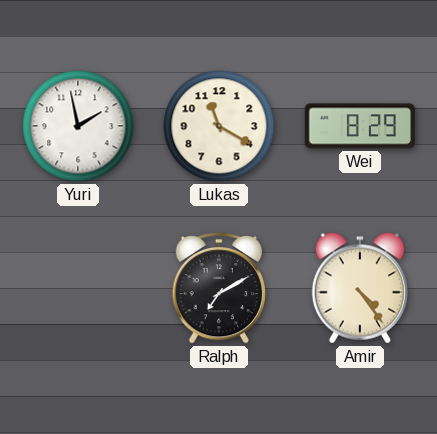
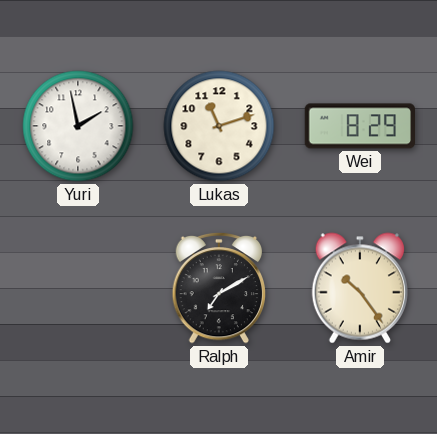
Lukas: 11:20 -> 11:12
Amir: 4:24 -> 10:24
